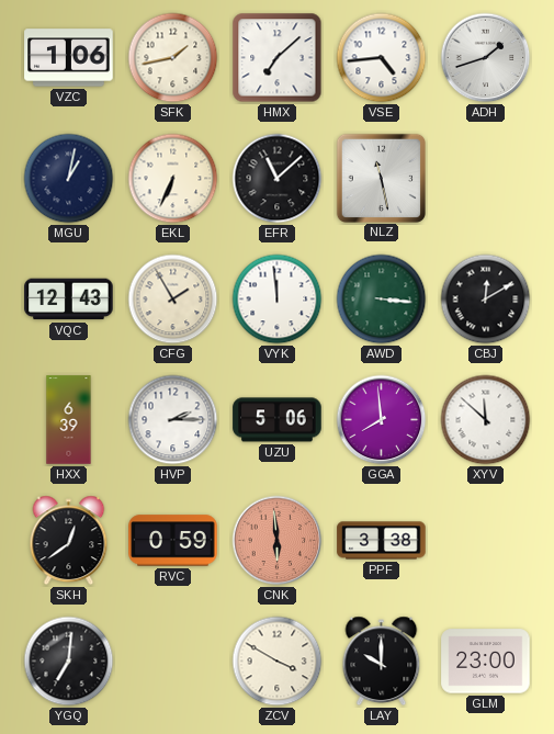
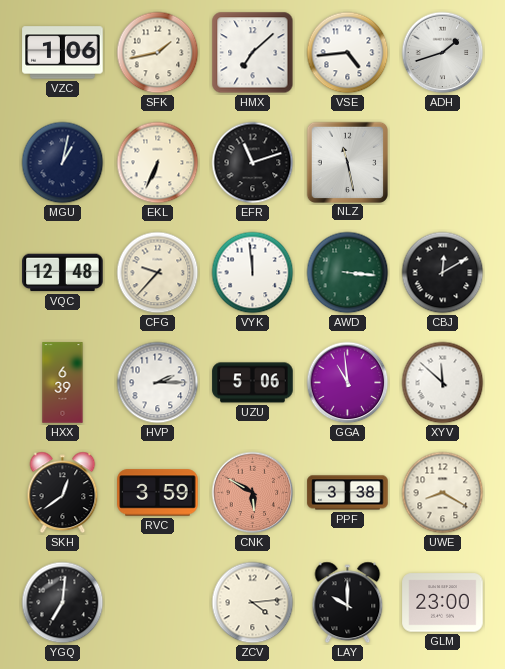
EFR: 11:08 -> 11:12
VQC: 12:43 -> 12:48
CFG: 1:55 -> 9:37
GGA: 7:59 -> 10:59
RVC: 0:59 -> 3:59
CNK: 5:59 -> 5:50
UWE: none -> 8:20
ZCV: 3:50 -> 4:14
